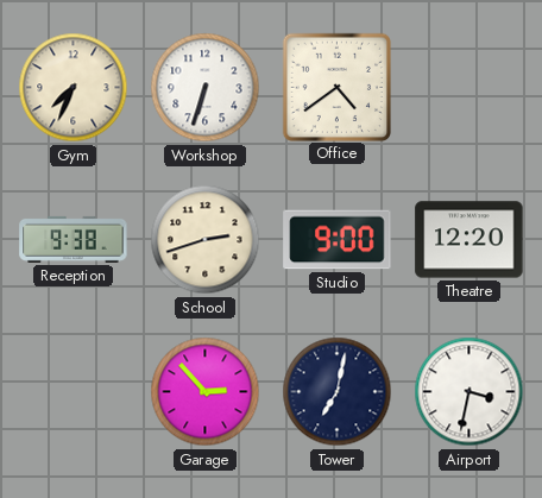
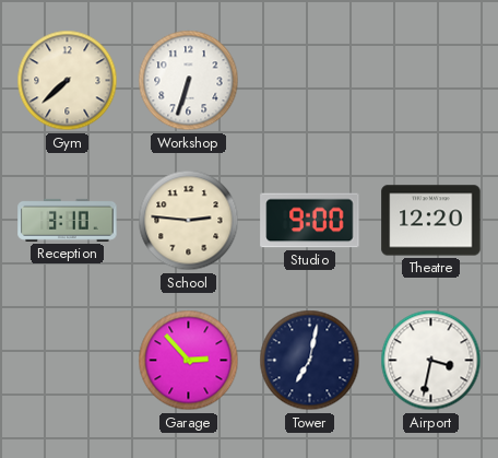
Gym: 7:34 -> 7:38
Office: 4:39 -> none
Reception: 9:38 -> 3:10
School: 2:42 -> 2:46
